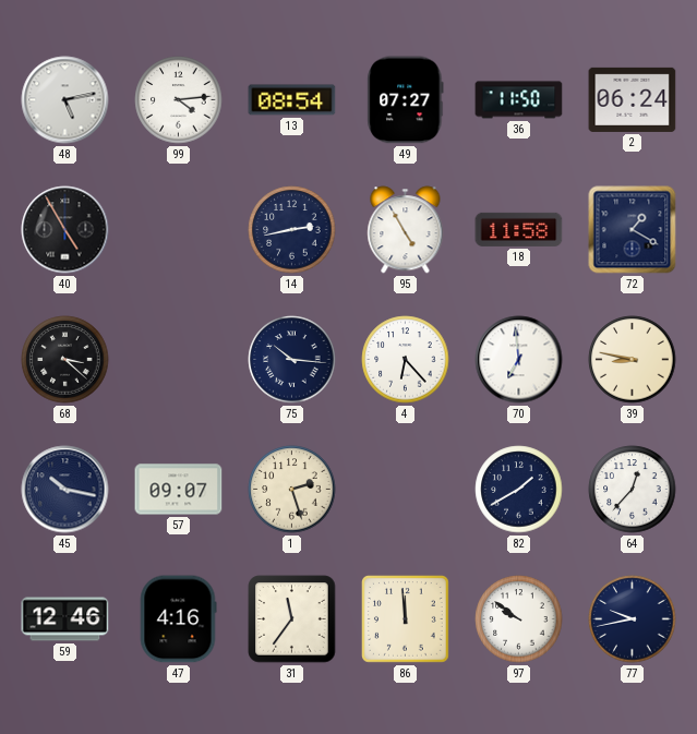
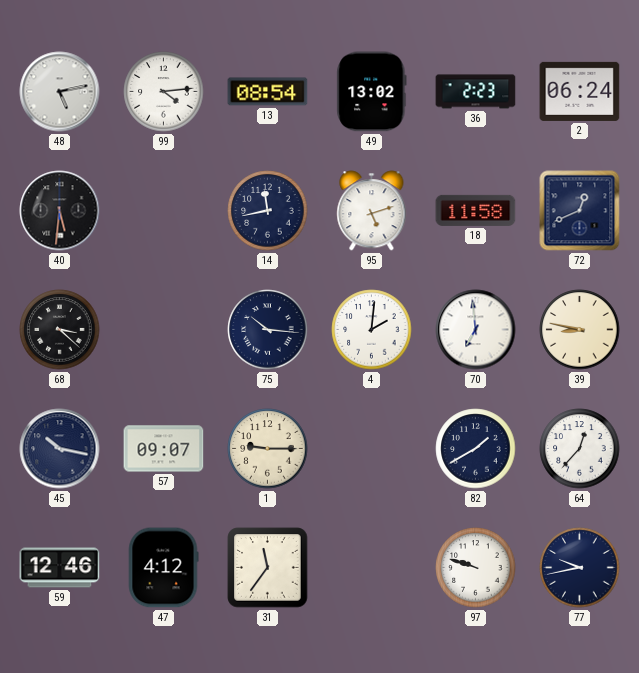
49: 07:27 -> 13:02
36: 11:50 -> 2:23
40: 4:55 -> 5:31
14: 2:43 -> 11:43
95: 4:55 -> 5:12
72: 1:20 -> 12:41
4: 6:23 -> 2:01
1: 2:27 -> 9:15
47: 4:16 -> 4:12
86: 11:59 -> none
97: 9:51 -> 9:48
